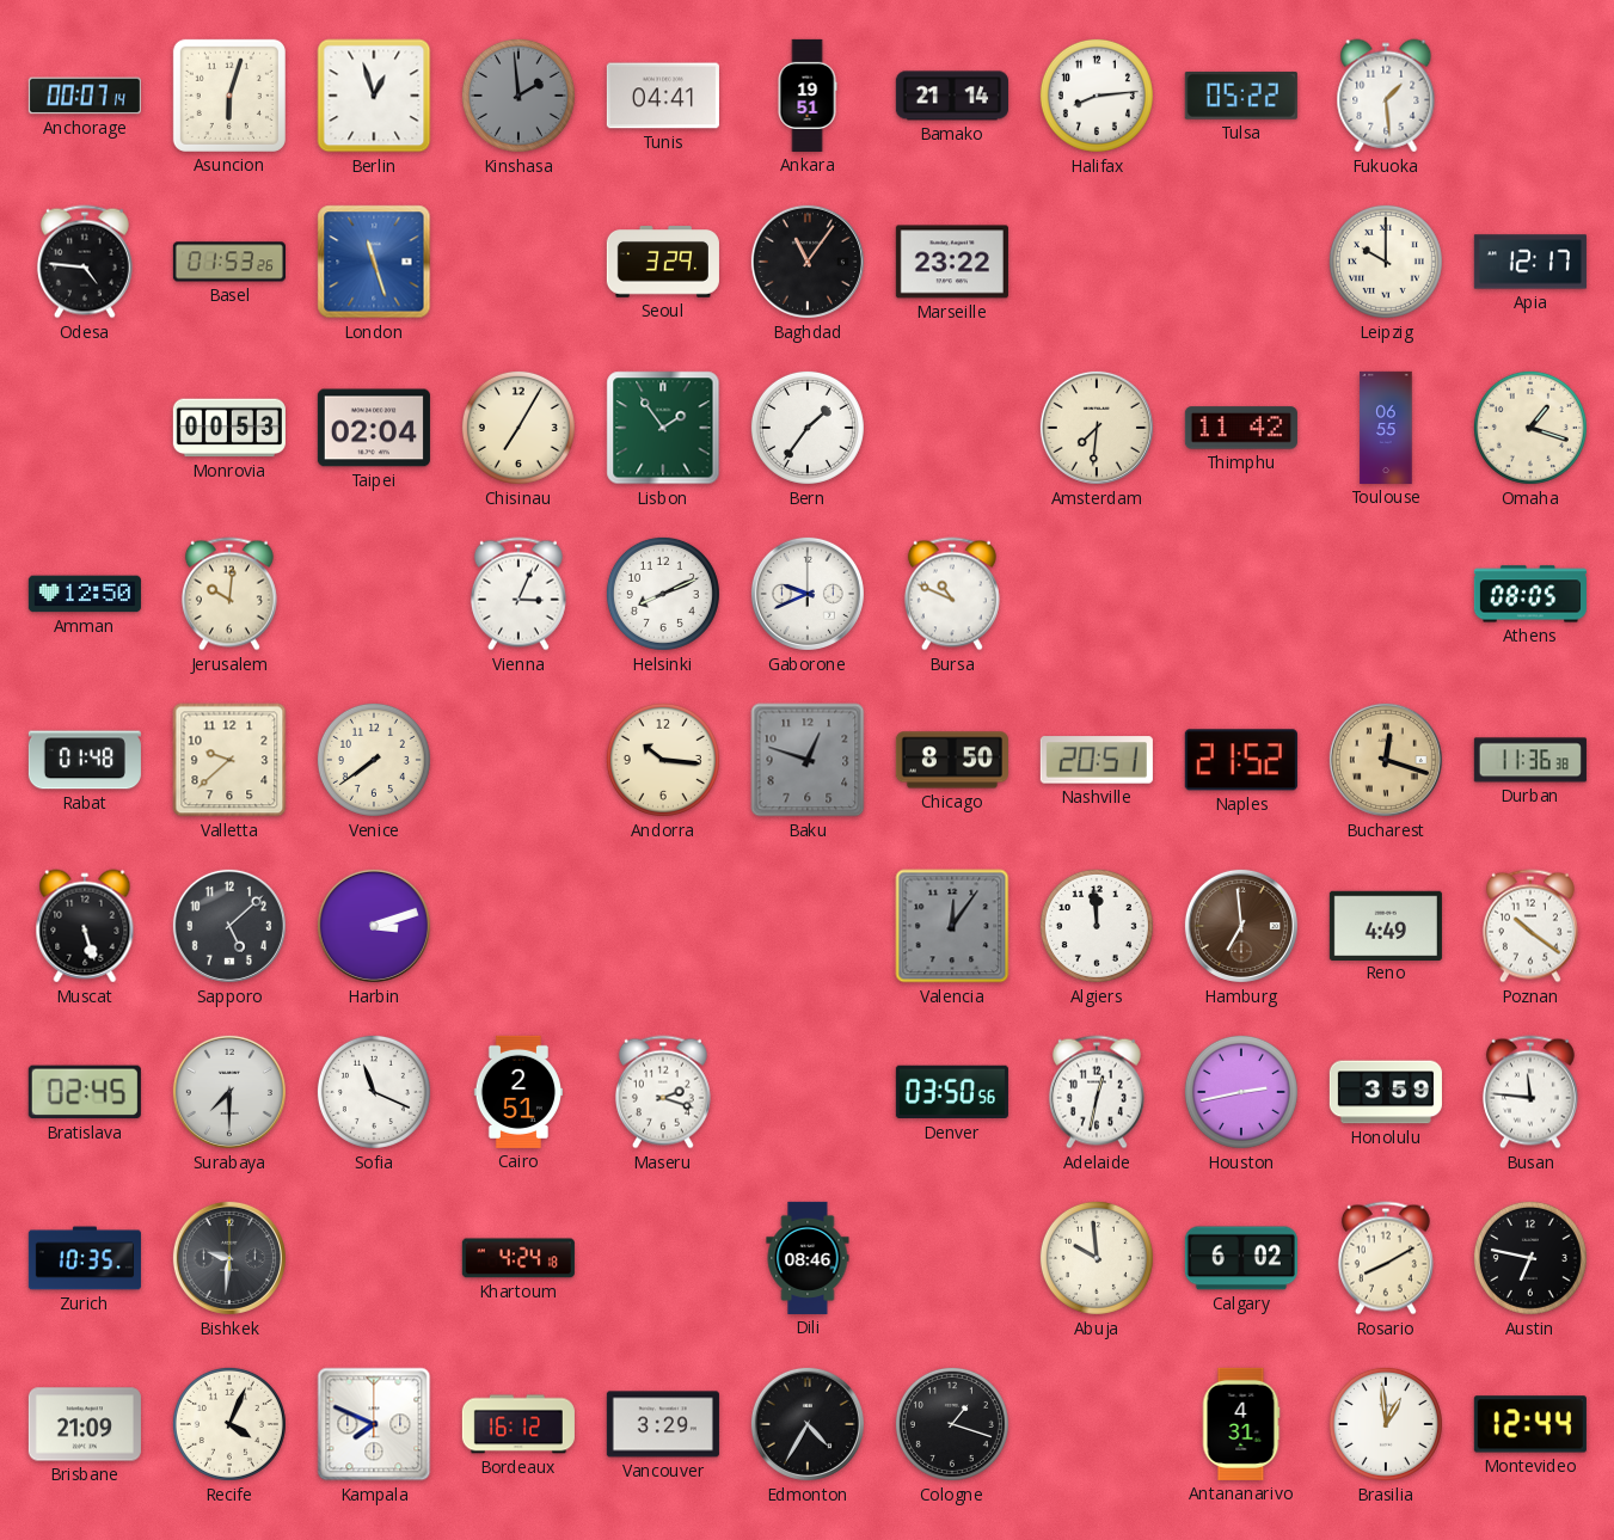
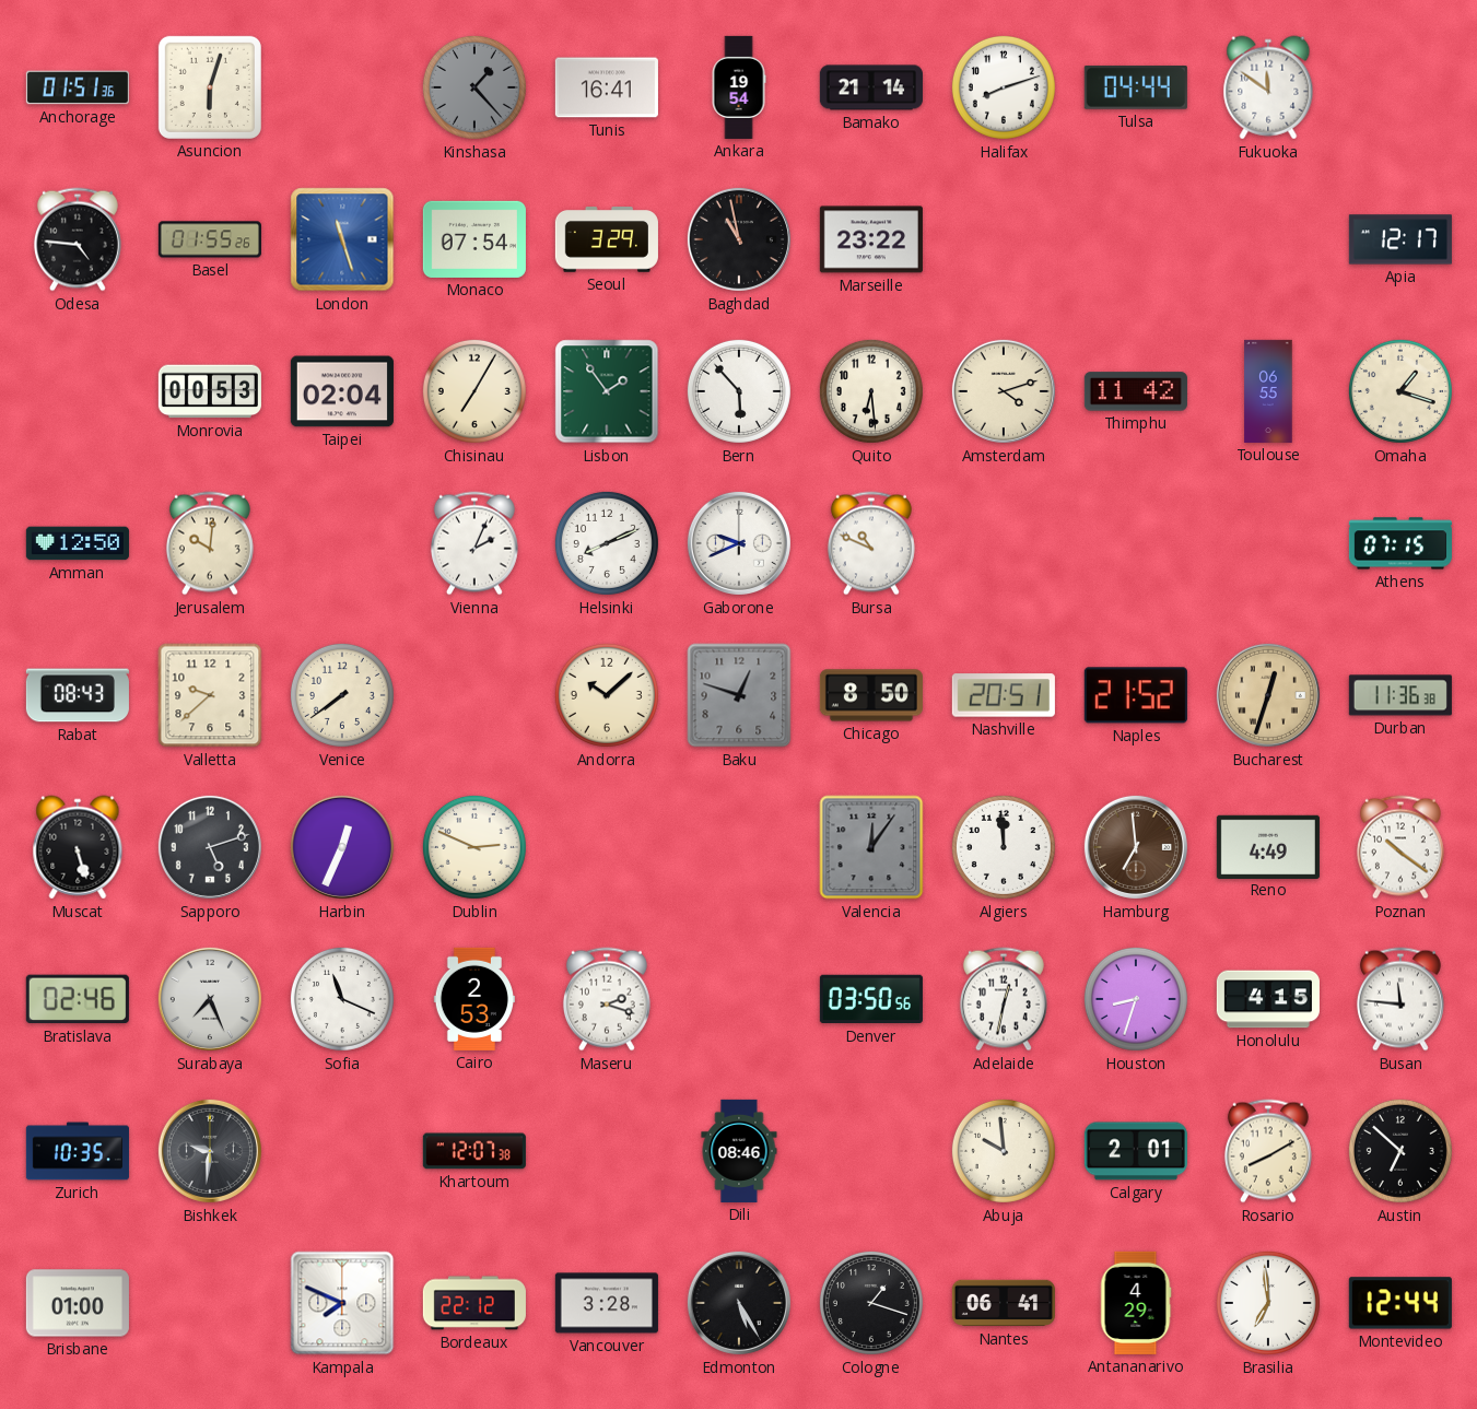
Anchorage: 00:07 -> 01:51
Berlin: 12:57 -> none
Kinshasa: 1:59 -> 1:23
Tunis: 04:41 -> 16:41
Ankara: 19:51 -> 19:54
Halifax: 8:14 -> 8:12
Tulsa: 05:22 -> 04:44
Fukuoka: 1:29 -> 11:51
Basel: 01:53 -> 01:55
Monaco: none -> 07:54
Baghdad: 11:06 -> 10:58
Leipzig: 10:00 -> none
Bern: 1:36 -> 5:53
Quito: none -> 6:29
Amsterdam: 7:31 -> 4:12
Vienna: 3:04 -> 2:04
Athens: 08:05 -> 07:15
Rabat: 01:48 -> 08:43
Andorra: 10:16 -> 10:08
Bucharest: 12:18 -> 12:33
Sapporo: 5:08 -> 5:12
Harbin: 3:12 -> 12:34
Dublin: none -> 2:49
Bratislava: 02:45 -> 02:46
Surabaya: 7:30 -> 7:26
Cairo: 2:51 -> 2:53
Houston: 2:43 -> 8:33
Honolulu: 3:59 -> 4:15
Khartoum: 4:24 -> 12:07
Calgary: 6:02 -> 2:01
Austin: 6:47 -> 6:52
Brisbane: 21:09 -> 01:00
Recife: 4:04 -> none
Bordeaux: 16:12 -> 22:12
Vancouver: 3:29 -> 3:28
Edmonton: 4:35 -> 5:25
Nantes: none -> 06:41
Antananarivo: 4:31 -> 4:29
Brasilia: 12:59 -> 6:59
